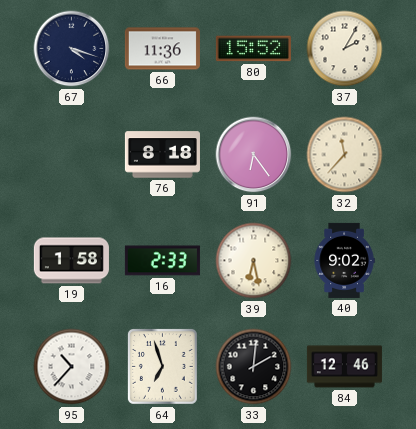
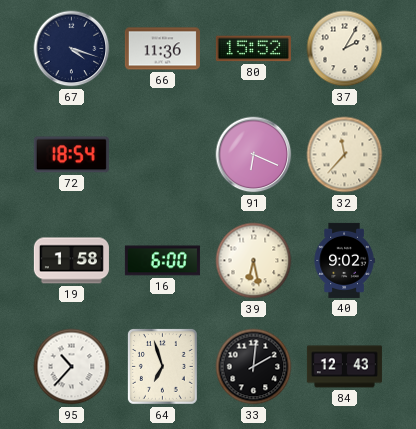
72: none -> 18:54
76: 8:18 -> none
91: 6:24 -> 6:19
16: 2:33 -> 6:00
84: 12:46 -> 12:43
